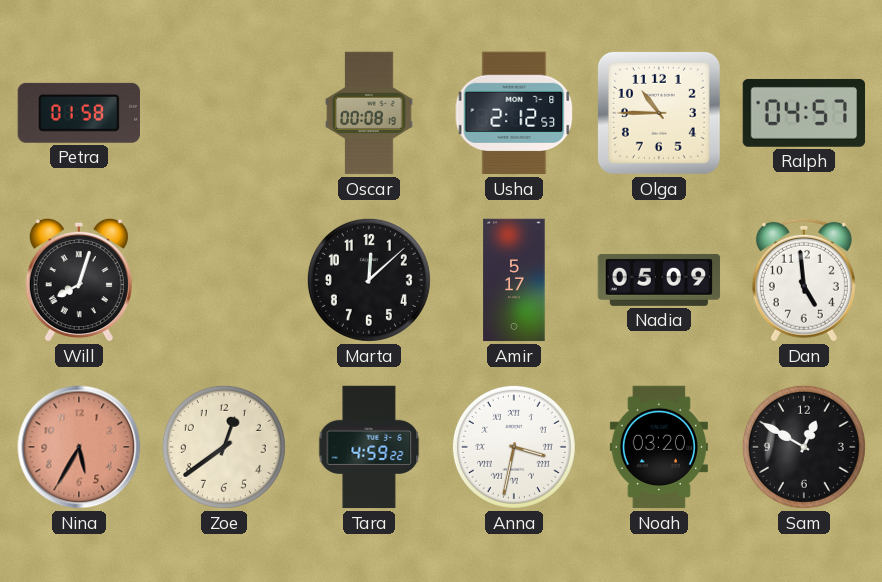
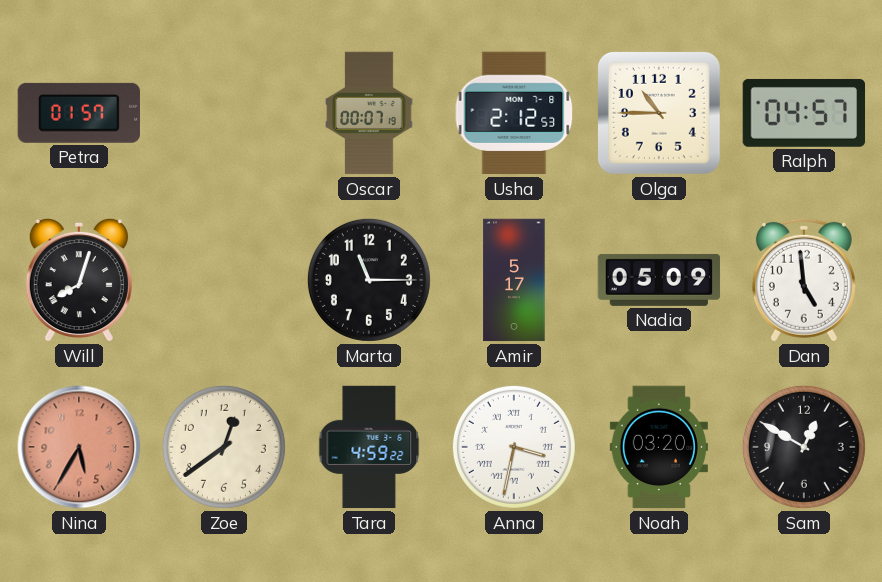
Petra: 01:58 -> 01:57
Oscar: 00:08 -> 00:07
Marta: 12:08 -> 11:15
